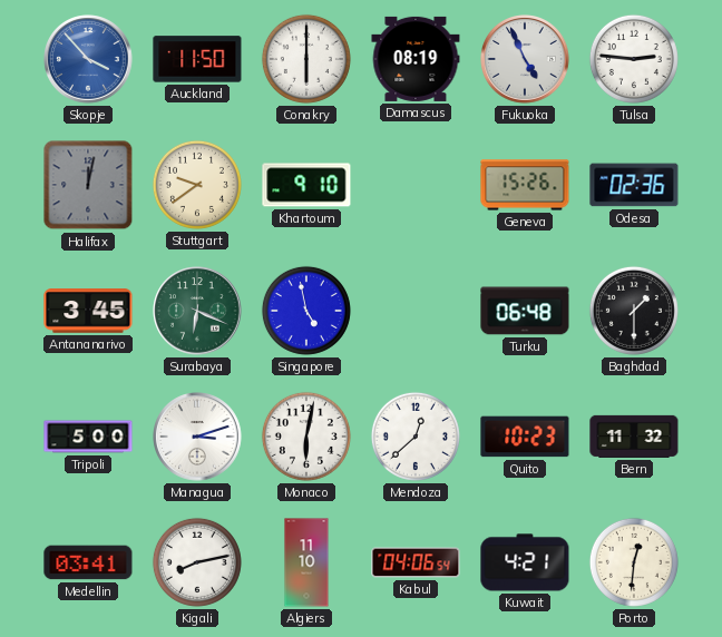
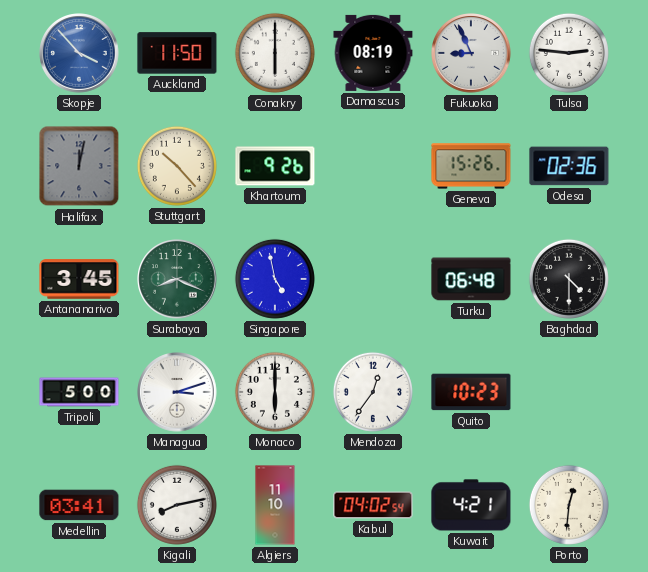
Fukuoka: 4:56 -> 8:56
Stuttgart: 9:39 -> 10:23
Khartoum: 9:10 -> 9:26
Surabaya: 6:19 -> 8:19
Baghdad: 1:30 -> 4:30
Monaco: 6:02 -> 6:00
Mendoza: 12:38 -> 12:36
Bern: 11:32 -> none
Kabul: 04:06 -> 04:02
